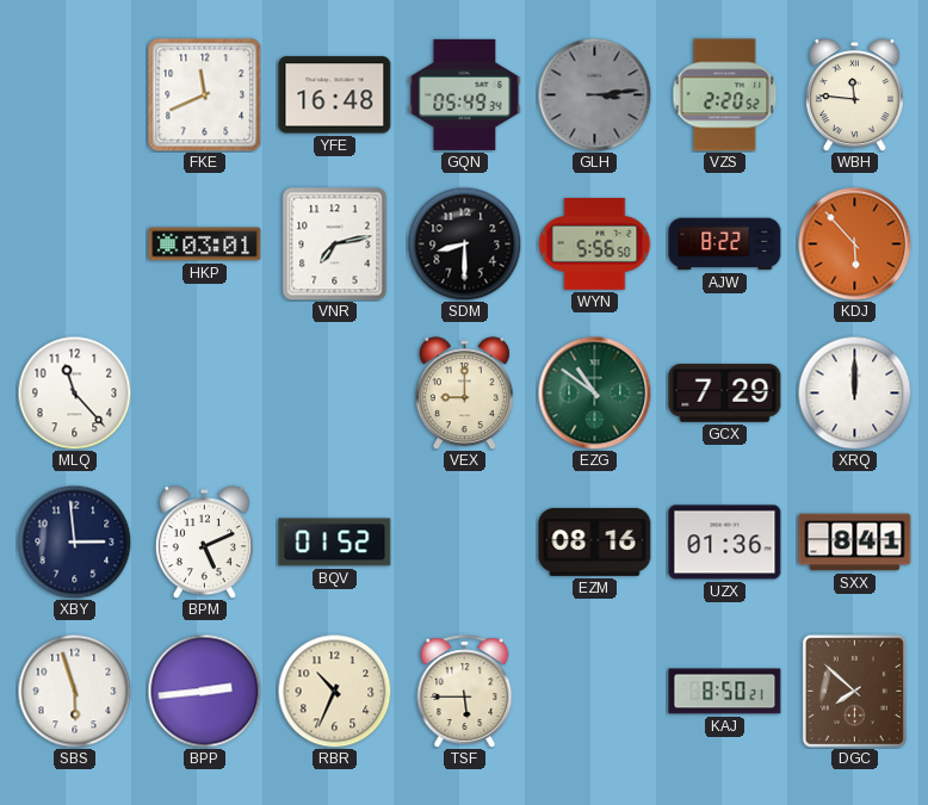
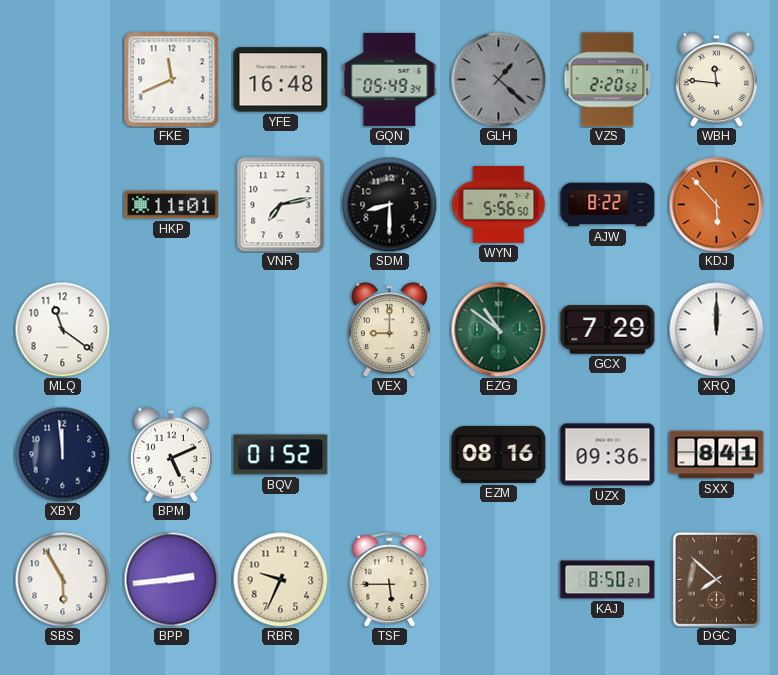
GLH: 3:14 -> 1:22
HKP: 03:01 -> 11:01
MLQ: 11:23 -> 11:21
XBY: 2:59 -> 11:59
UZX: 01:36 -> 09:36
SBS: 5:57 -> 5:55
RBR: 10:34 -> 9:34
